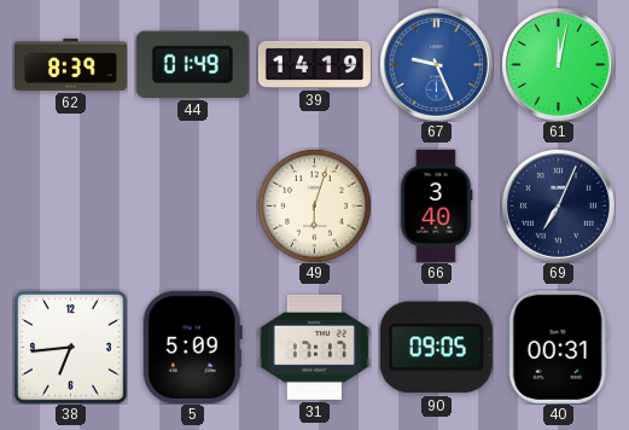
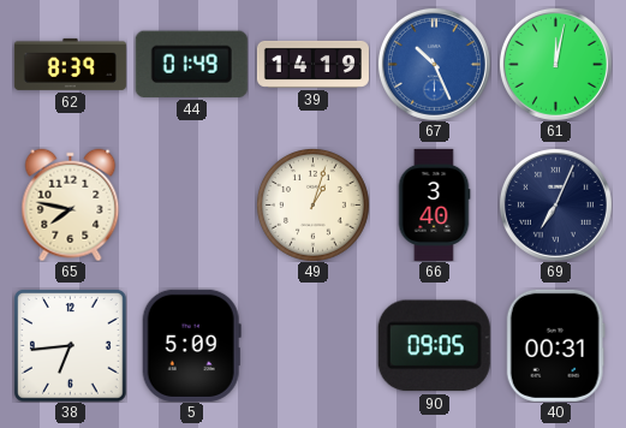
67: 9:26 -> 10:26
65: none -> 7:47
49: 6:03 -> 1:03
31: 17:17 -> none
